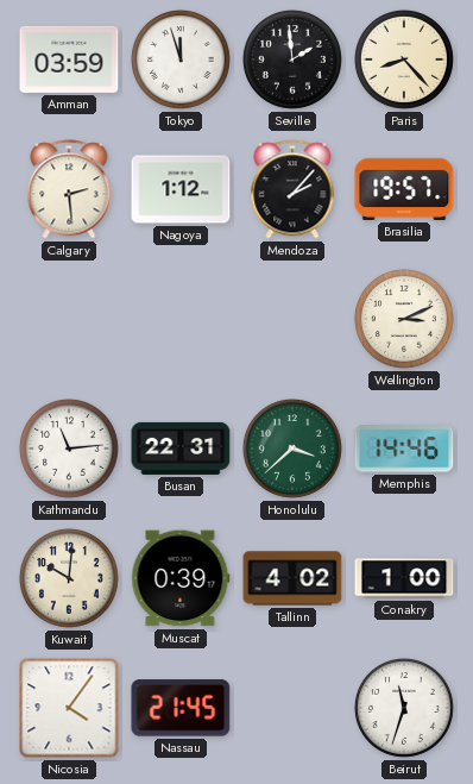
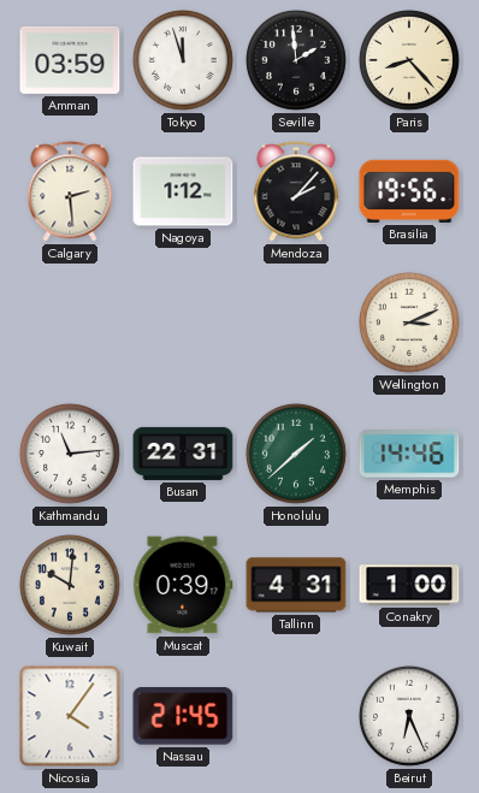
Brasilia: 19:57 -> 19:56
Honolulu: 3:38 -> 1:38
Tallinn: 4:02 -> 4:31
Beirut: 11:33 -> 6:26
